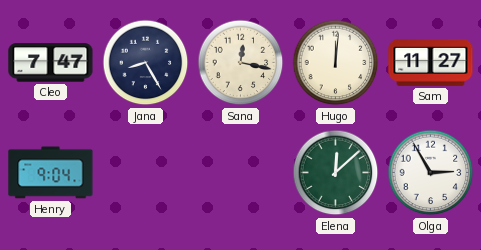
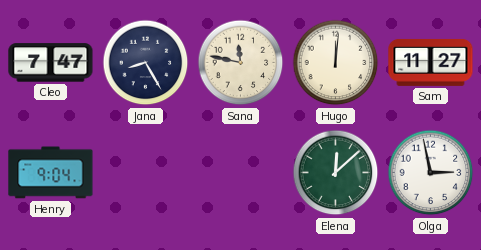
Sana: 12:17 -> 11:47
Olga: 2:55 -> 2:58
